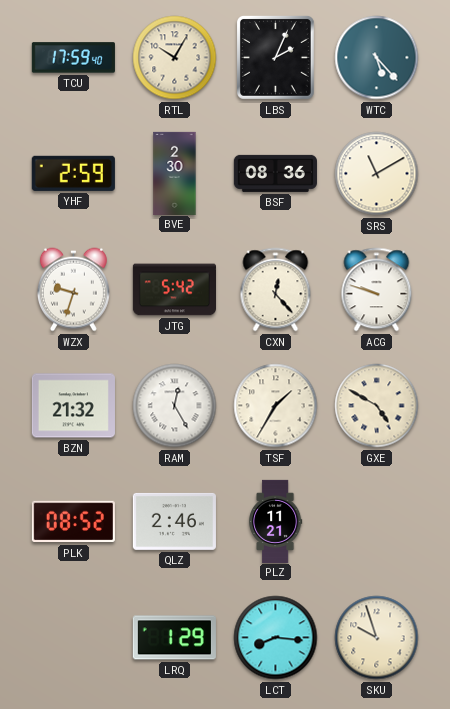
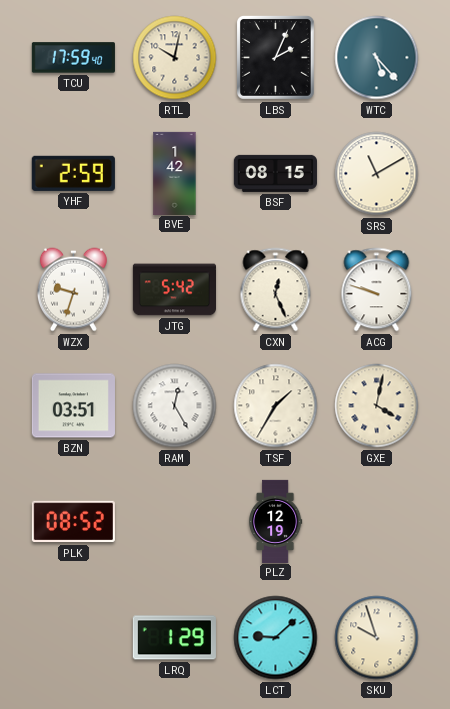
RTL: 10:05 -> 10:02
BVE: 2:30 -> 1:42
BSF: 08:36 -> 08:15
CXN: 12:23 -> 12:26
BZN: 21:32 -> 03:51
GXE: 4:50 -> 4:02
QLZ: 2:46 -> none
PLZ: 11:21 -> 12:19
LCT: 8:16 -> 9:08
